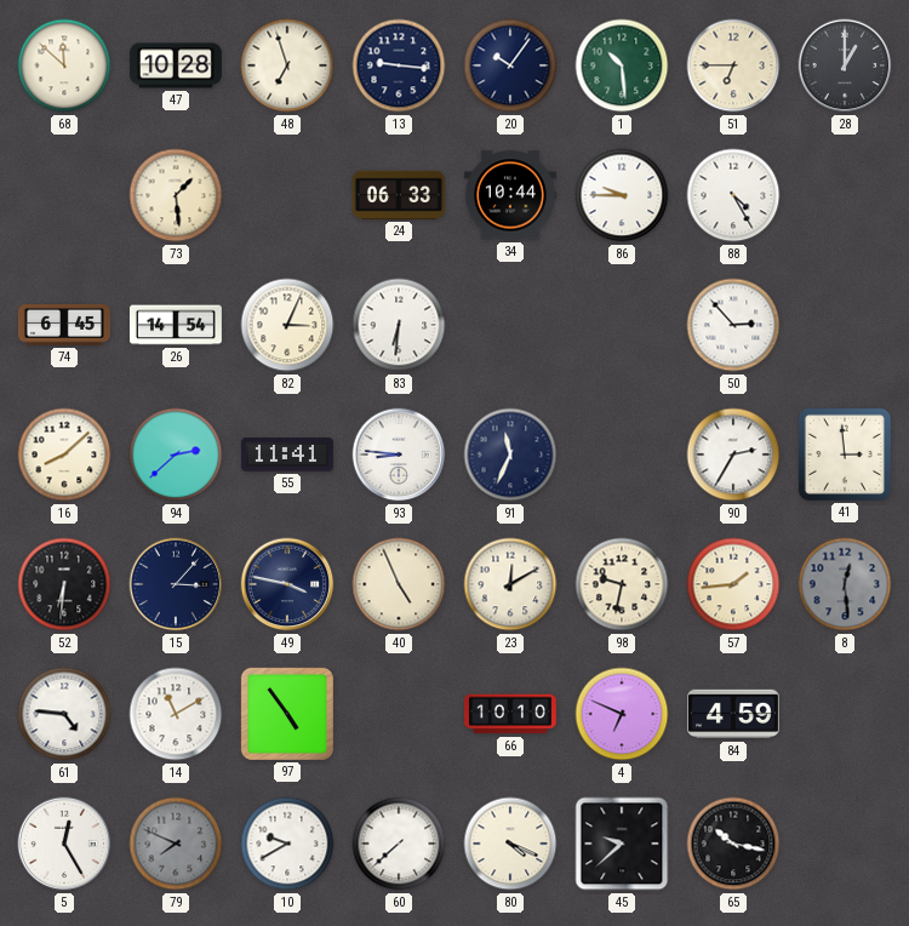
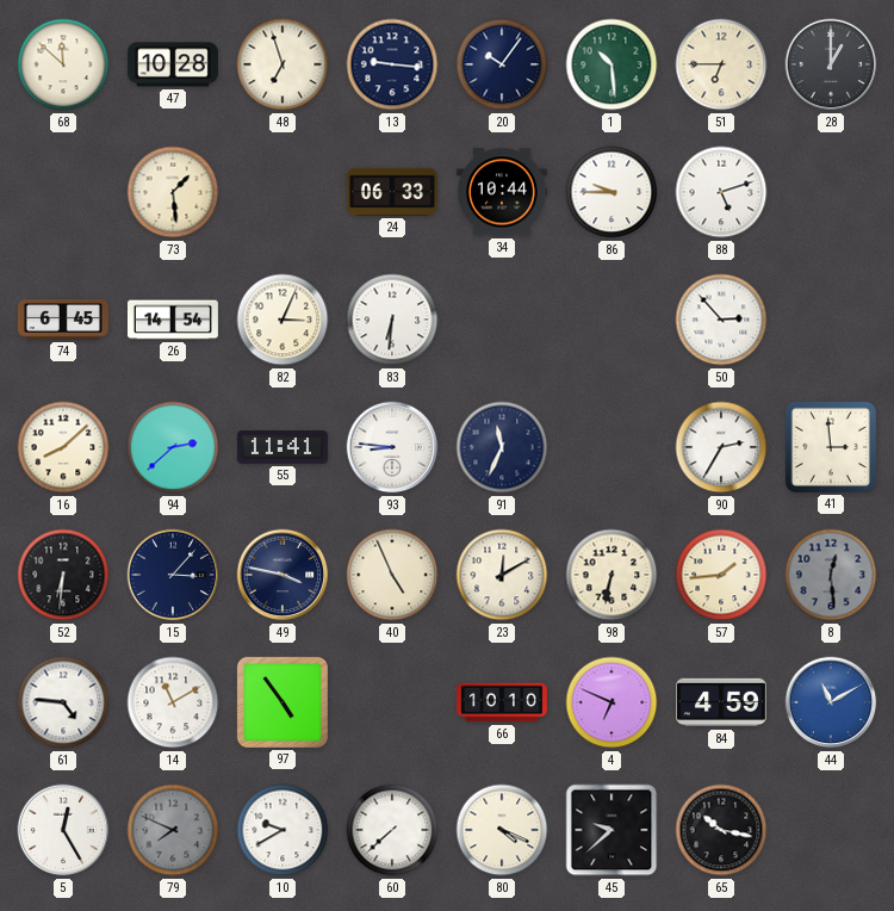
88: 4:25 -> 5:12
98: 9:32 -> 6:32
44: none -> 11:10
